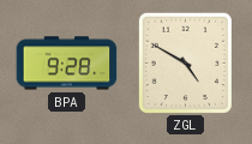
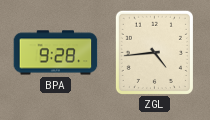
ZGL: 4:50 -> 4:44
